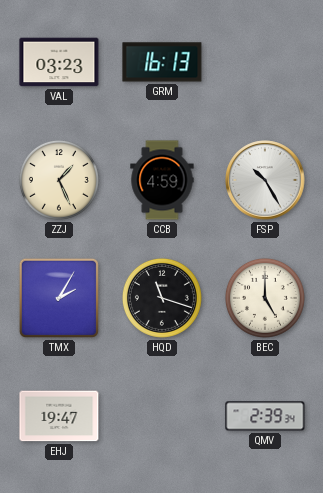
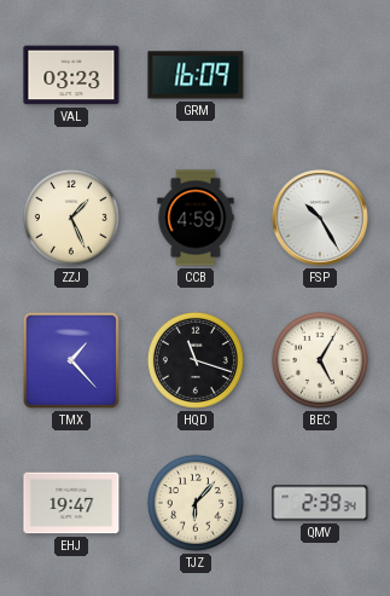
GRM: 16:13 -> 16:09
TMX: 2:05 -> 1:23
BEC: 5:00 -> 5:05
TJZ: none -> 6:07
